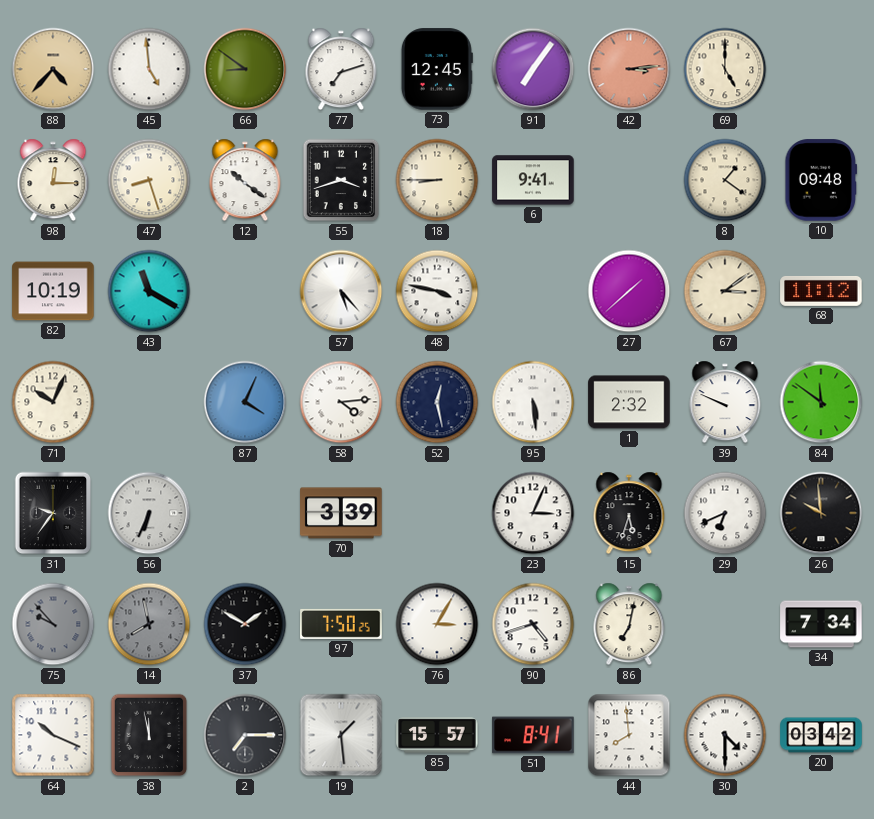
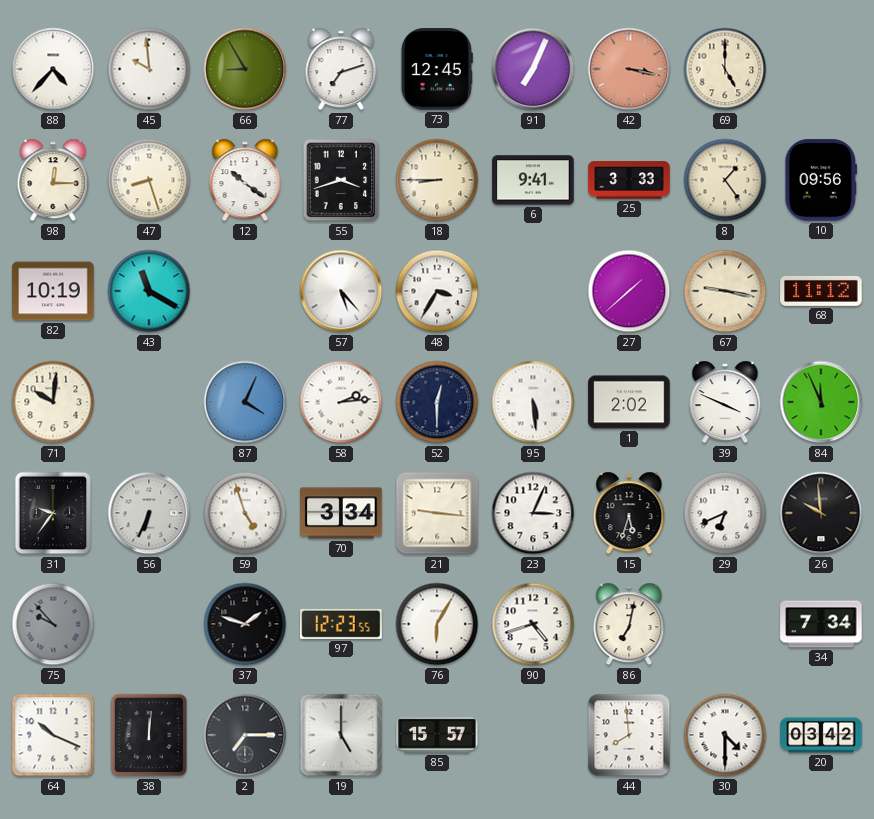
88 dial: champagne -> white
45: 4:59 -> 9:59
66: 8:51 -> 8:55
91: 7:06 -> 7:04
42: 3:14 -> 3:17
25: none -> 3:33
8: 1:21 -> 1:24
10: 09:48 -> 09:56
48: 3:47 -> 3:35
67: 3:09 -> 9:17
71: 10:04 -> 10:01
58: 4:14 -> 2:14
52: 12:28 -> 12:30
1: 2:32 -> 2:02
39: 9:49 -> 3:49
84: 11:51 -> 11:56
59: none -> 4:57
70: 3:39 -> 3:34
21: none -> 9:16
14: 7:58 -> none
37: 1:50 -> 1:48
97: 7:50 -> 12:23
76: 3:05 -> 6:05
38: 11:58 -> 12:01
19: 1:29 -> 5:00
51: 8:41 -> none
